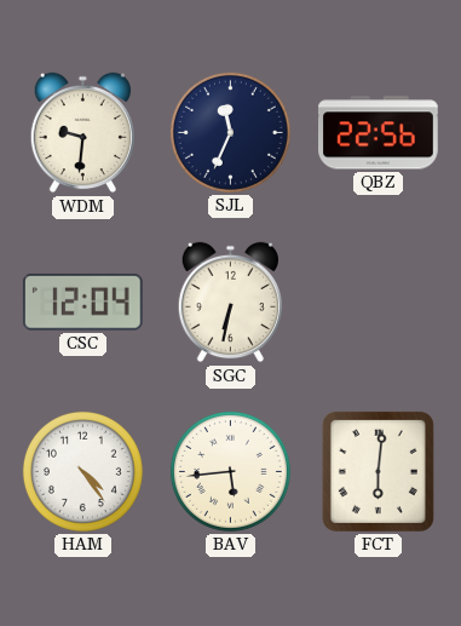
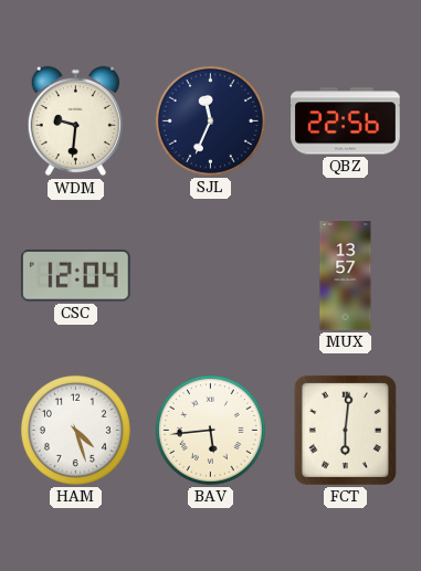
SGC: 6:32 -> none
MUX: none -> 13:57
HAM: 4:24 -> 4:27
